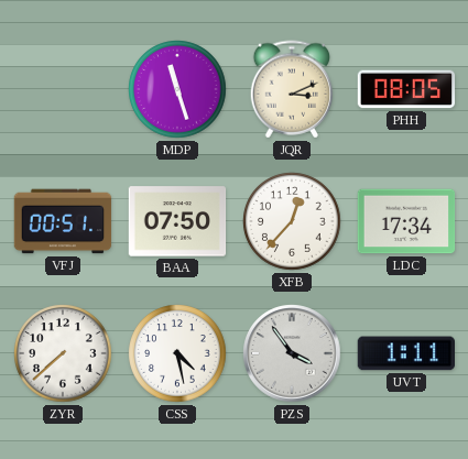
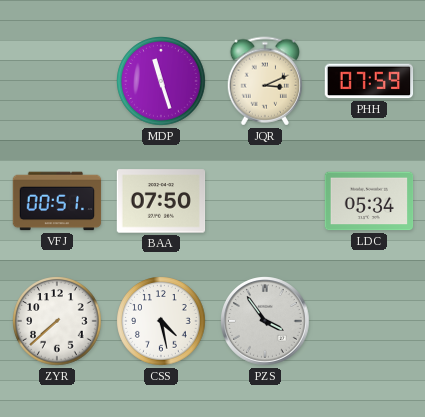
PHH: 08:05 -> 07:59
XFB: 12:37 -> none
LDC: 17:34 -> 05:34
UVT: 1:11 -> none
